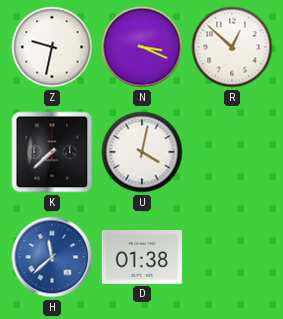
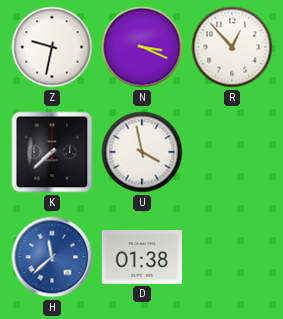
R: 12:52 -> 12:53
U: 4:02 -> 3:58
